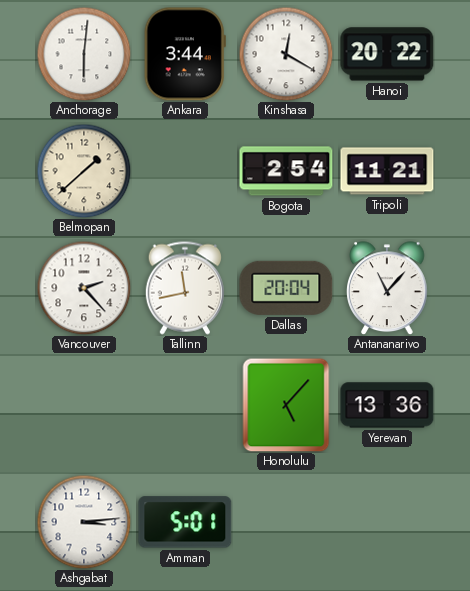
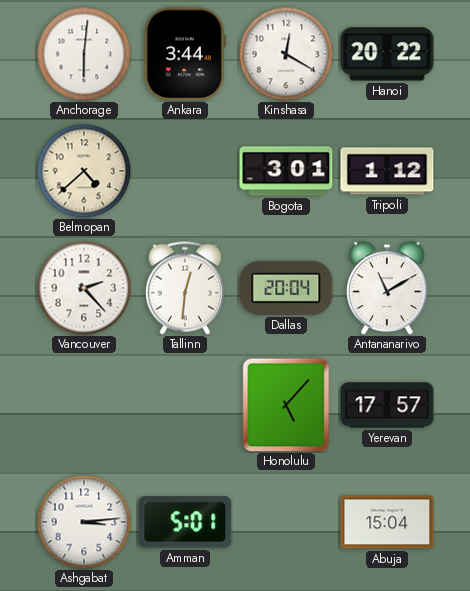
Belmopan: 1:38 -> 4:38
Bogota: 2:54 -> 3:01
Tripoli: 11:21 -> 1:12
Tallinn: 11:43 -> 12:31
Antananarivo: 11:07 -> 11:10
Yerevan: 13:36 -> 17:57
Abuja: none -> 15:04
